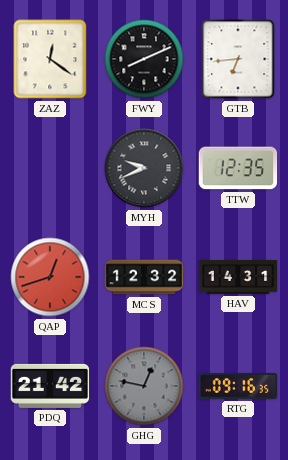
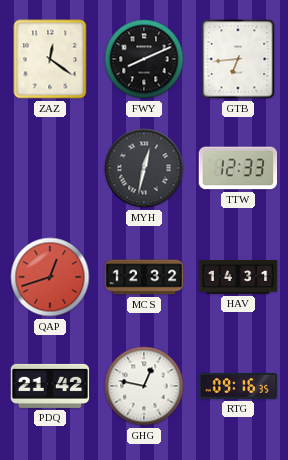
MYH: 9:41 -> 12:32
TTW: 12:35 -> 12:33
GHG dial: grey -> white
